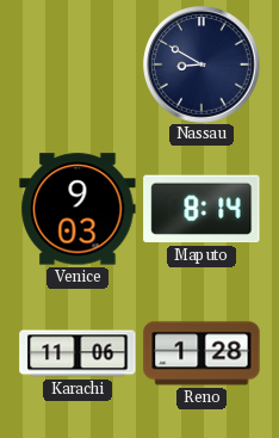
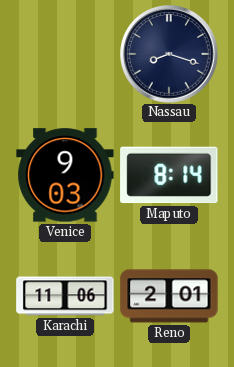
Nassau: 8:50 -> 8:18
Reno: 1:28 -> 2:01
